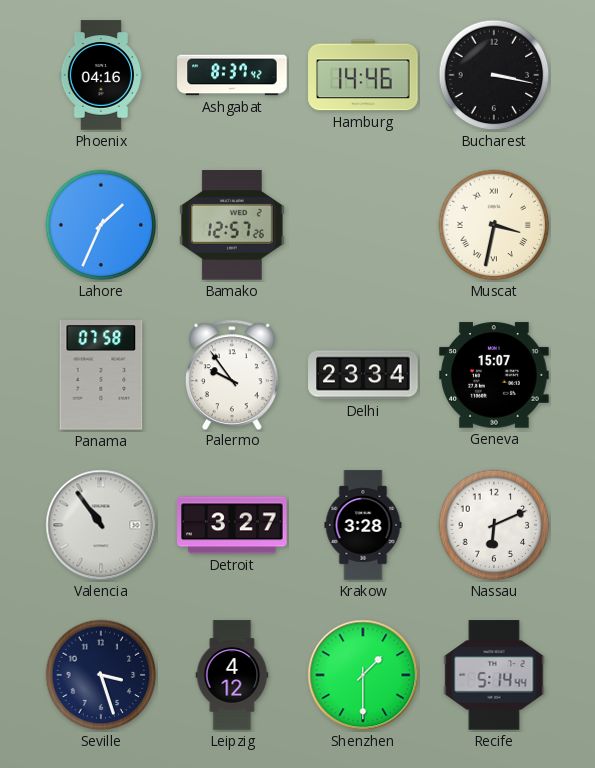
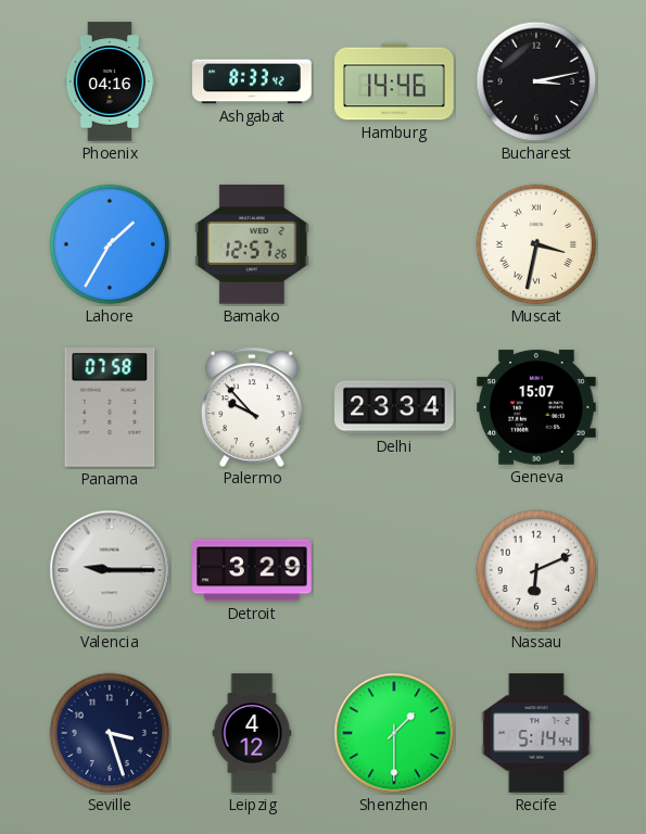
Ashgabat: 8:37 -> 8:33
Bucharest: 3:17 -> 3:13
Lahore: 1:34 -> 1:35
Palermo: 9:54 -> 9:53
Valencia: 10:54 -> 9:15
Detroit: 3:27 -> 3:29
Krakow: 3:28 -> none
